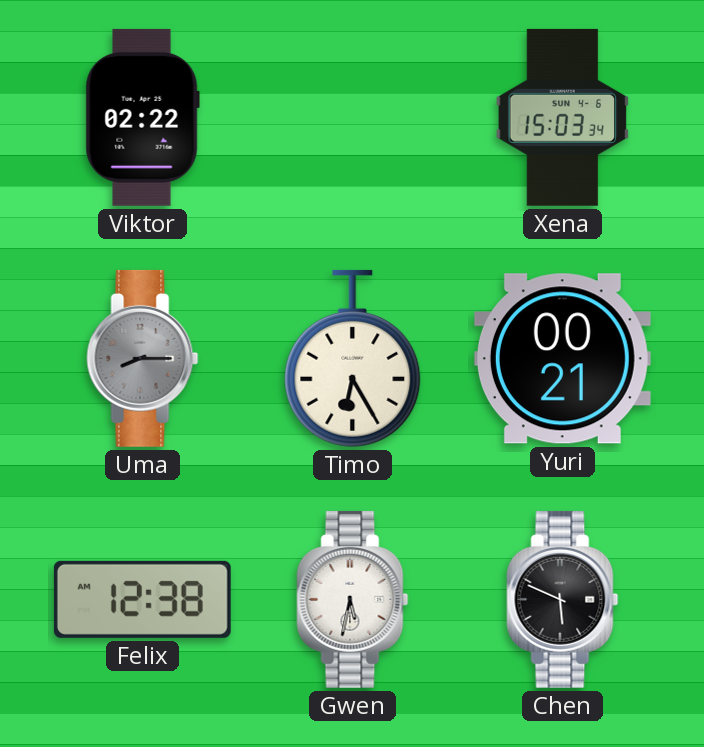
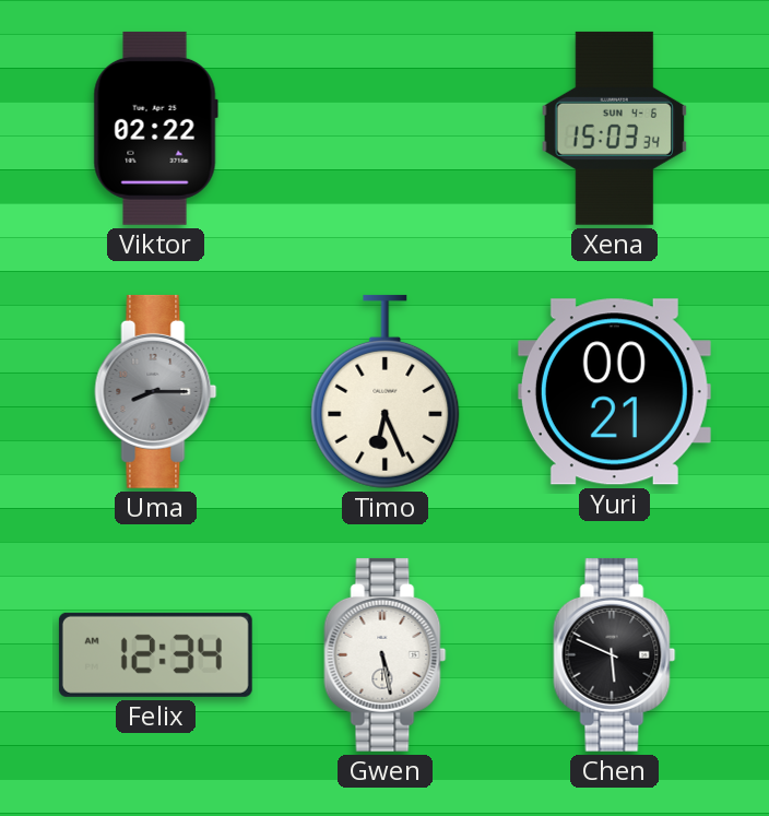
Timo: 6:25 -> 6:26
Felix: 12:38 -> 12:34
Gwen: 5:32 -> 5:28
